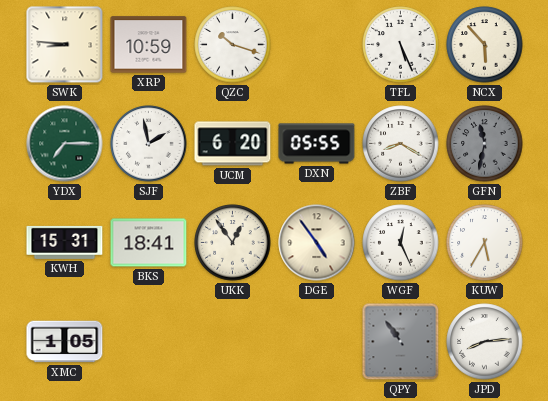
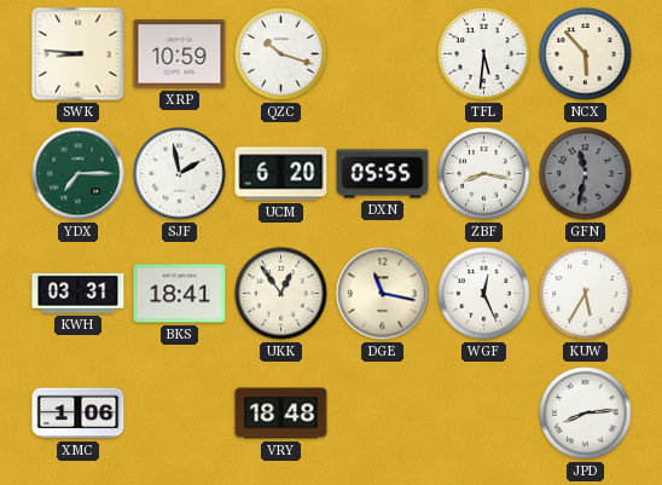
TFL: 5:26 -> 5:31
ZBF: 8:20 -> 8:17
KWH: 15:31 -> 03:31
DGE: 4:54 -> 11:17
XMC: 1:05 -> 1:06
VRY: none -> 18:48
QPY: 10:54 -> none
